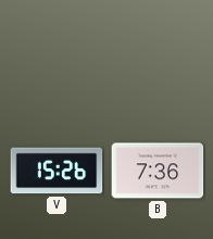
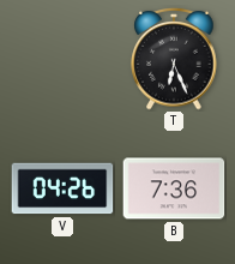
T: none -> 6:26
V: 15:26 -> 04:26
